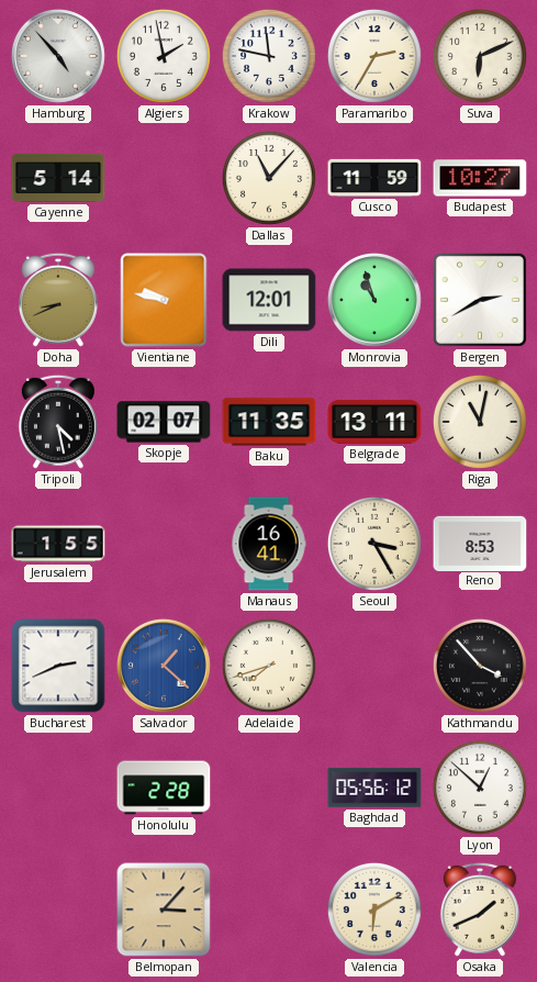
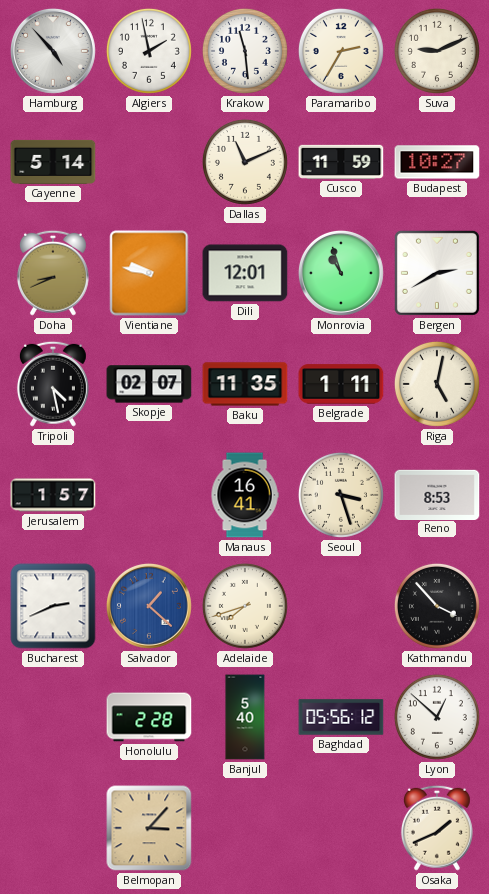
Krakow: 11:47 -> 11:29
Suva: 6:11 -> 9:11
Dallas: 11:07 -> 11:11
Belgrade: 13:11 -> 1:11
Riga: 11:02 -> 5:02
Jerusalem: 1:55 -> 1:57
Seoul: 3:25 -> 3:27
Banjul: none -> 5:40
Valencia: 6:10 -> none
